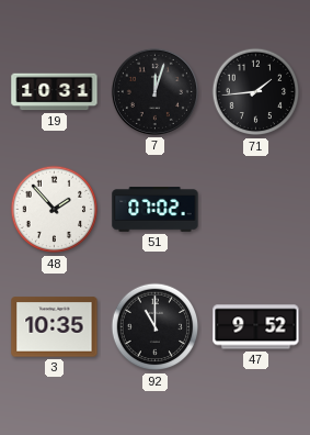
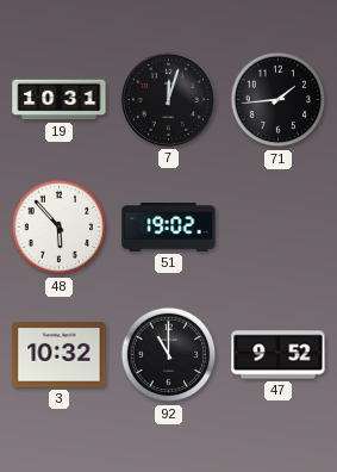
48: 1:53 -> 5:53
51: 07:02 -> 19:02
3: 10:35 -> 10:32
